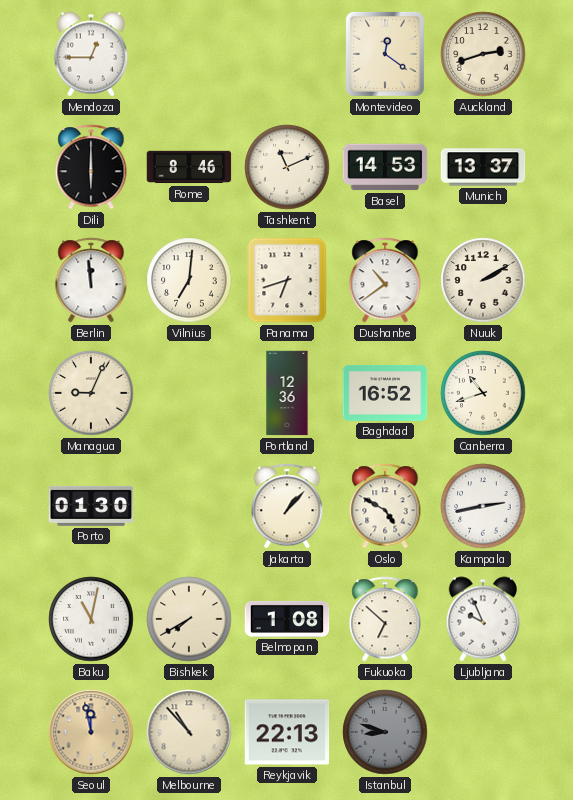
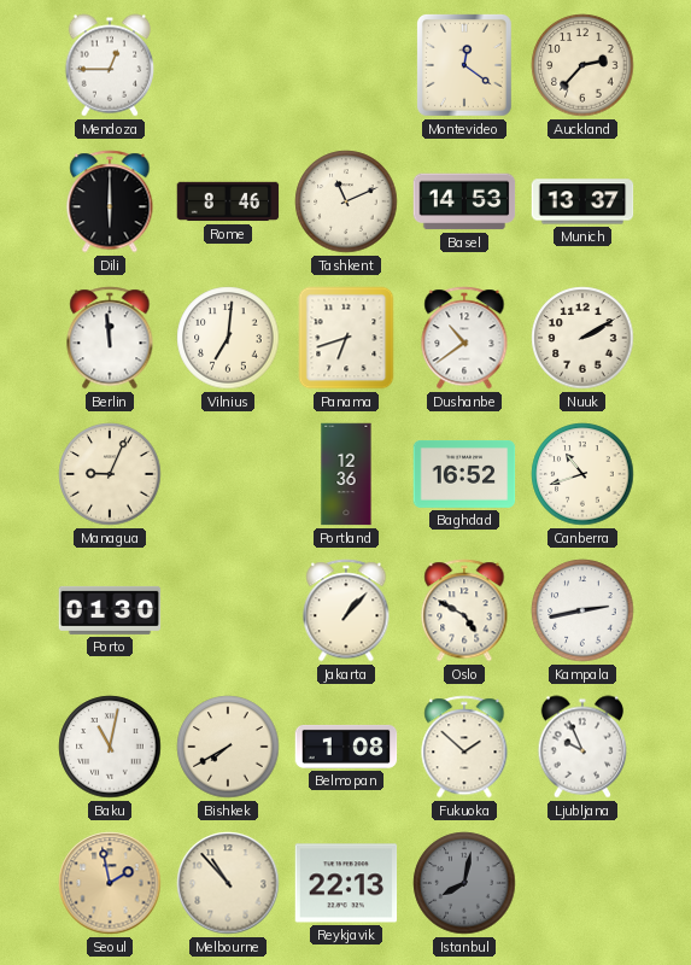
Auckland: 2:42 -> 2:37
Fukuoka: 6:52 -> 1:52
Seoul: 11:58 -> 1:58
Istanbul: 8:48 -> 8:02
